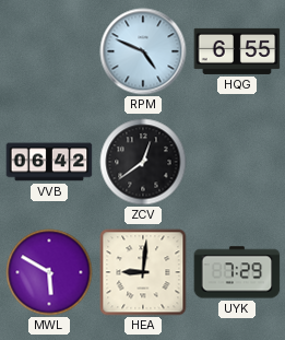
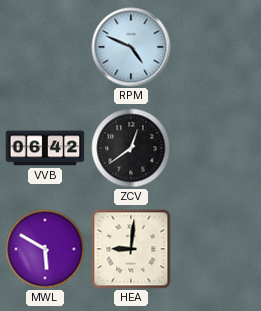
HQG: 6:55 -> none
UYK: 7:29 -> none
